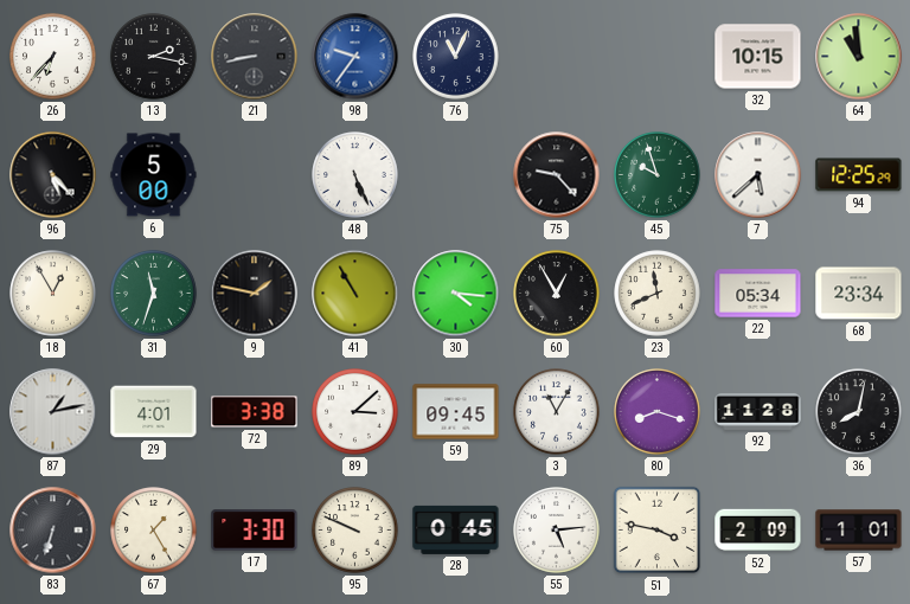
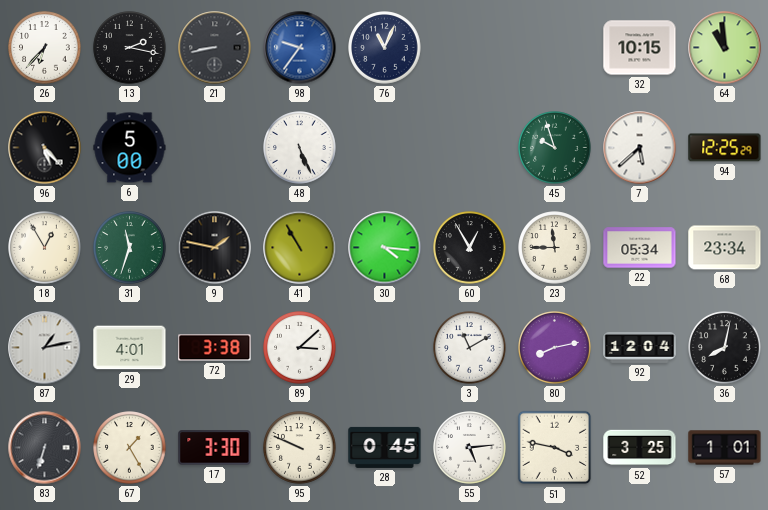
75: 9:23 -> none
23: 11:41 -> 11:45
59: 09:45 -> none
3: 11:05 -> 11:10
80: 8:18 -> 8:13
92: 11:28 -> 12:04
52: 2:09 -> 3:25
